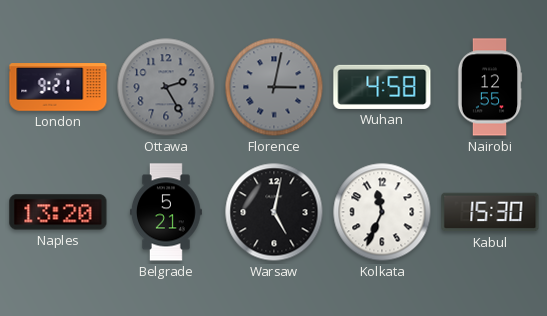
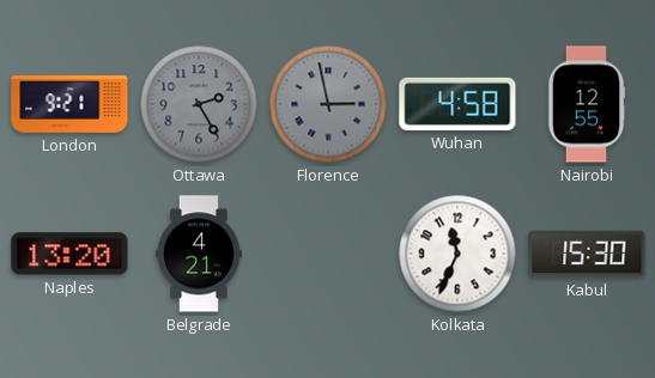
Florence: 3:02 -> 2:58
Belgrade: 5:21 -> 4:21
Warsaw: 5:02 -> none
